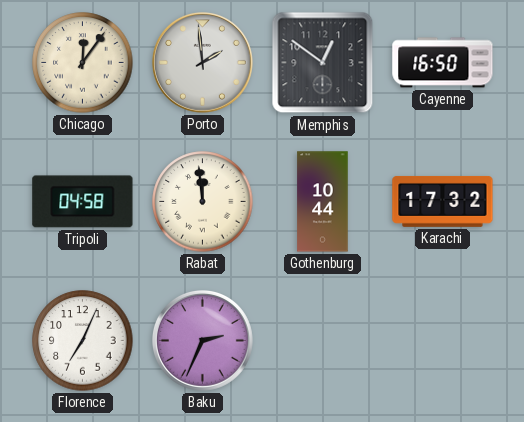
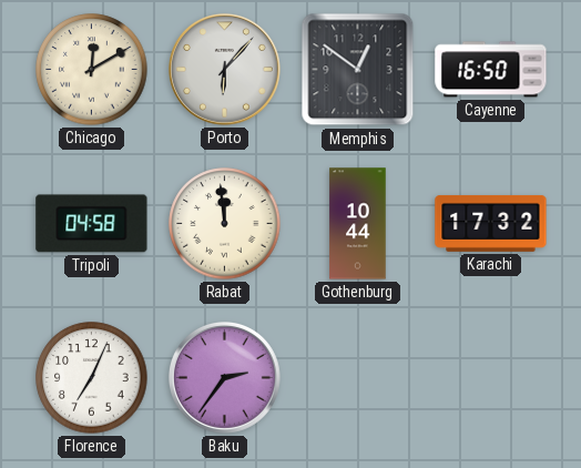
Chicago: 12:06 -> 12:10
Porto: 1:59 -> 6:07
Baku: 2:34 -> 2:36
